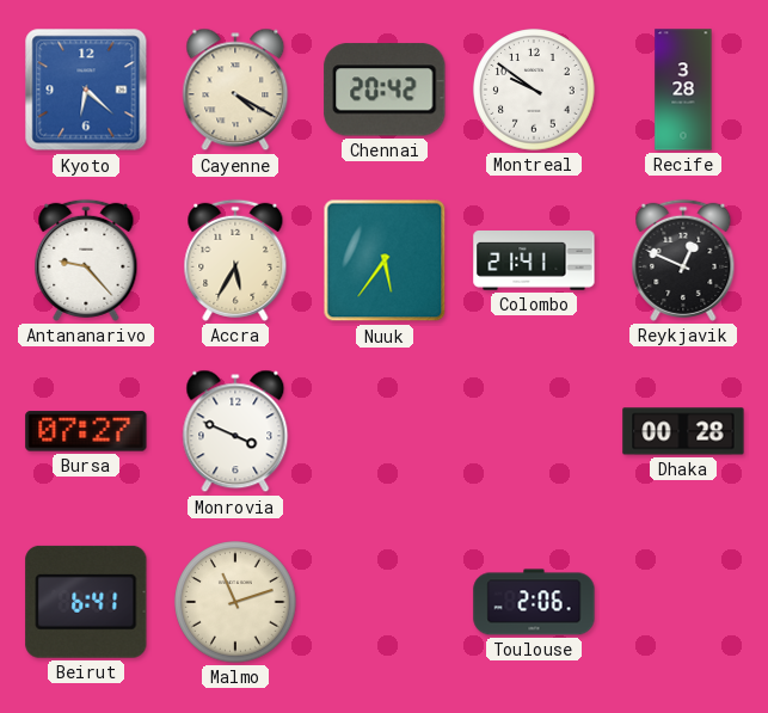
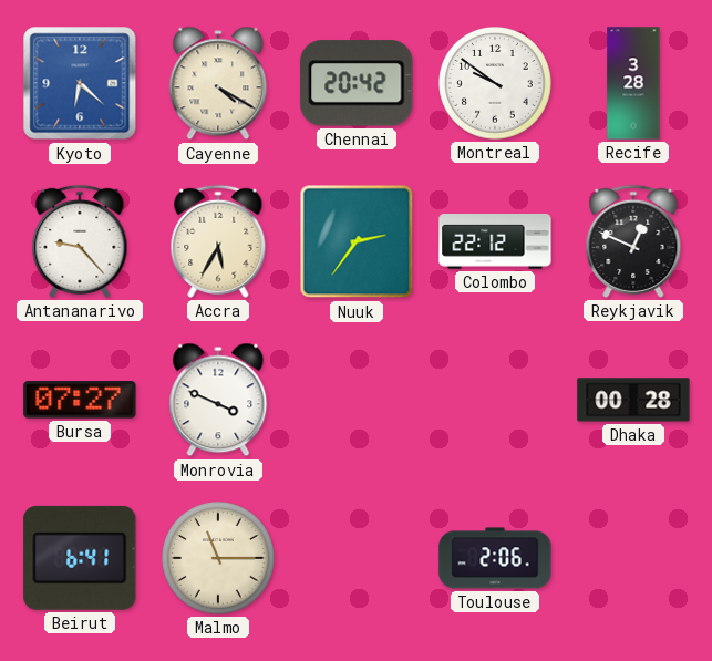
Nuuk: 5:36 -> 2:36
Colombo: 21:41 -> 22:12
Malmo: 11:12 -> 11:15
